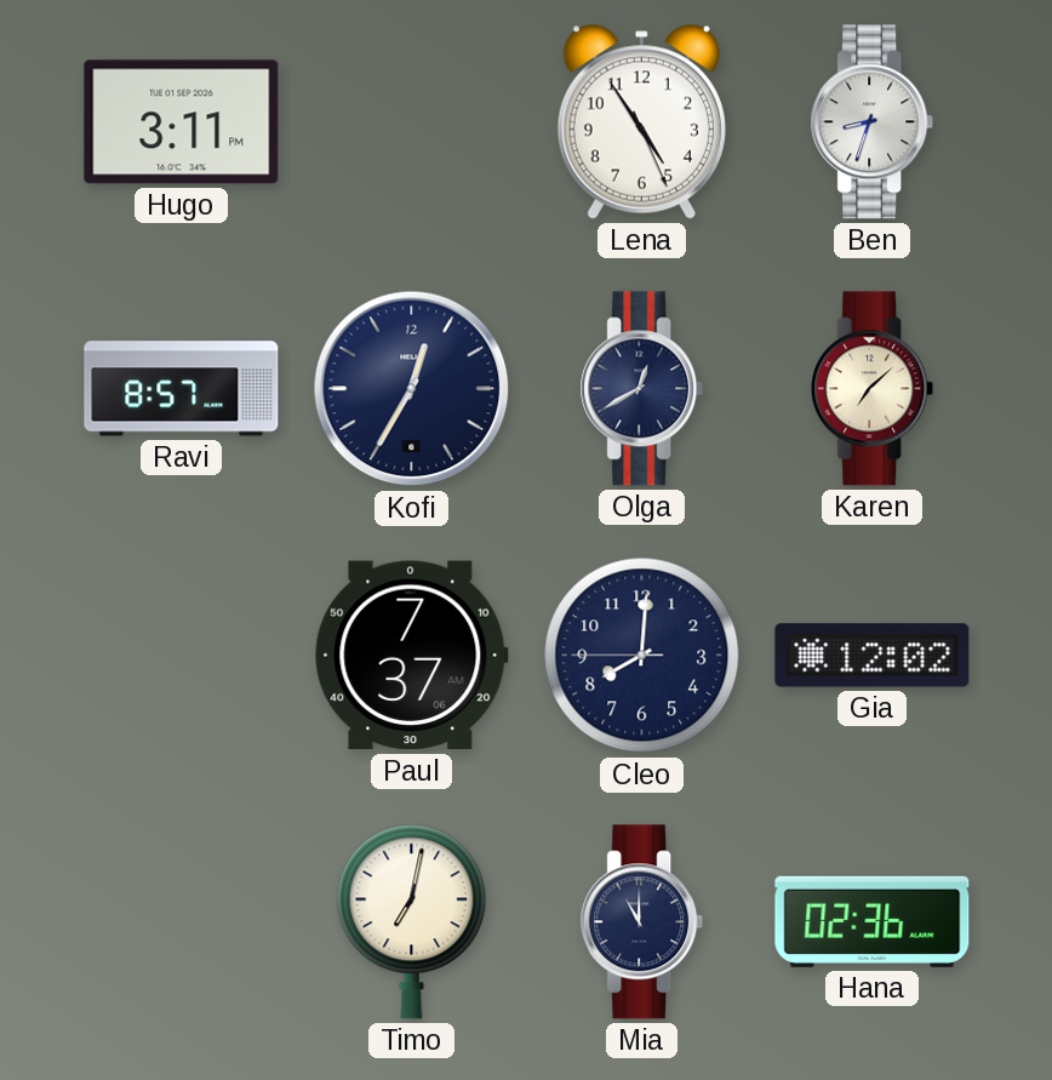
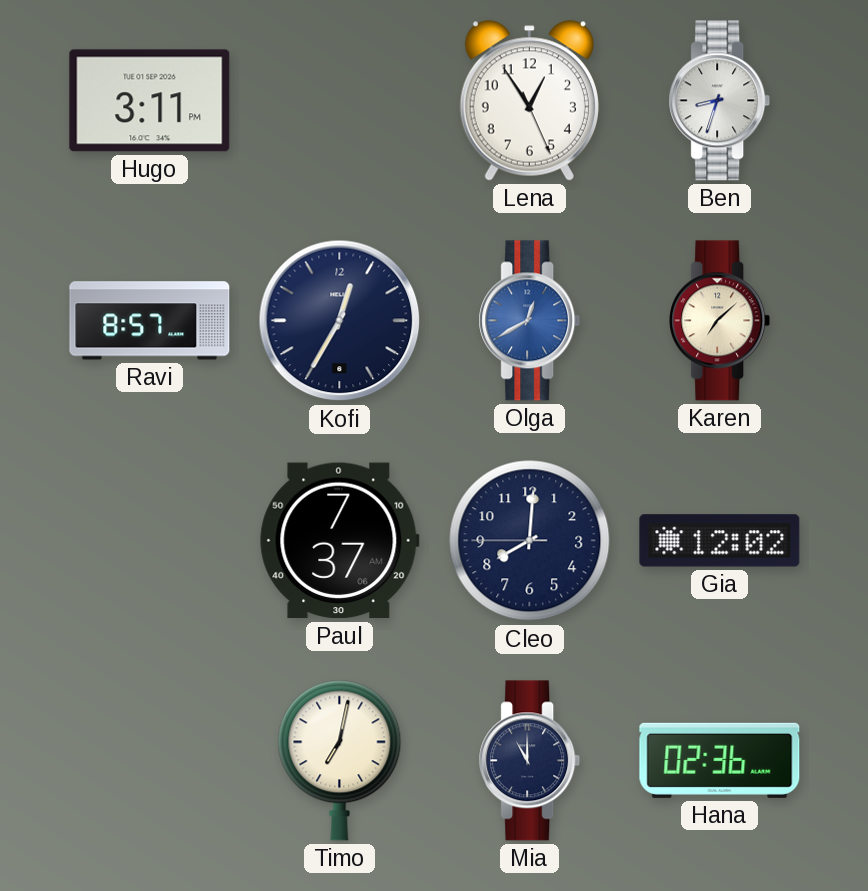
Lena: 4:54 -> 12:54
Olga dial: navy -> blue
